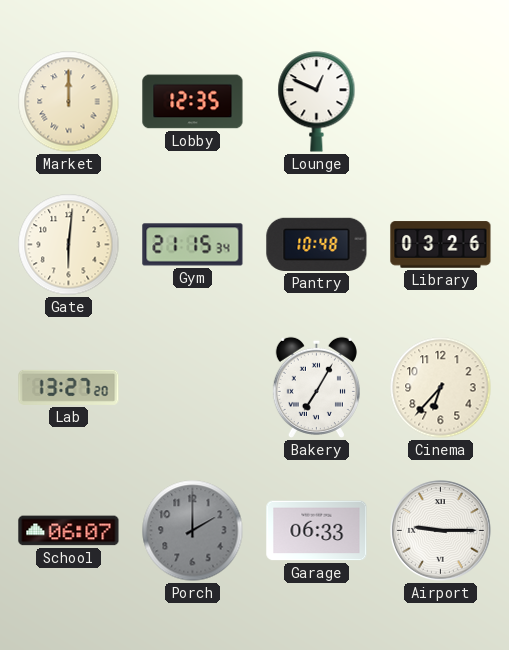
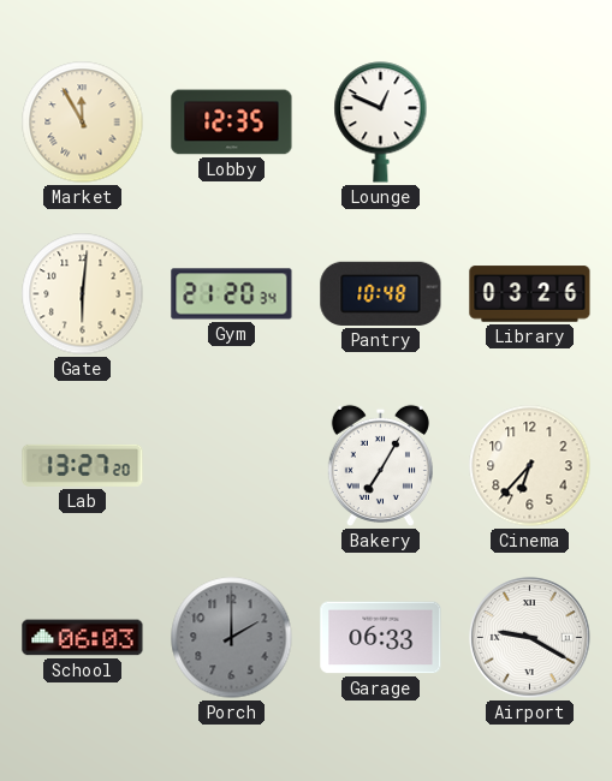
Market: 12:00 -> 11:55
Gym: 21:15 -> 21:20
School: 06:07 -> 06:03
Airport: 9:15 -> 9:20
